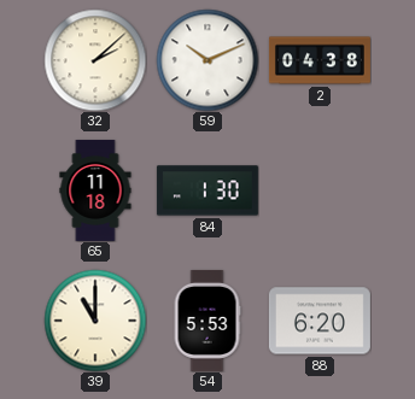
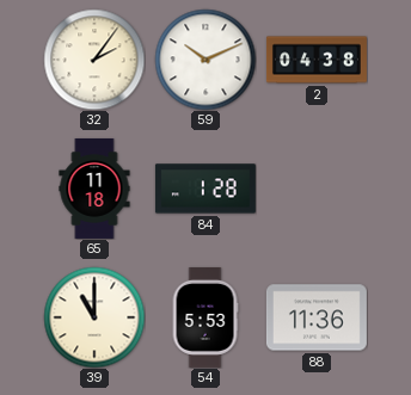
32: 2:08 -> 2:06
84: 1:30 -> 1:28
88: 6:20 -> 11:36
